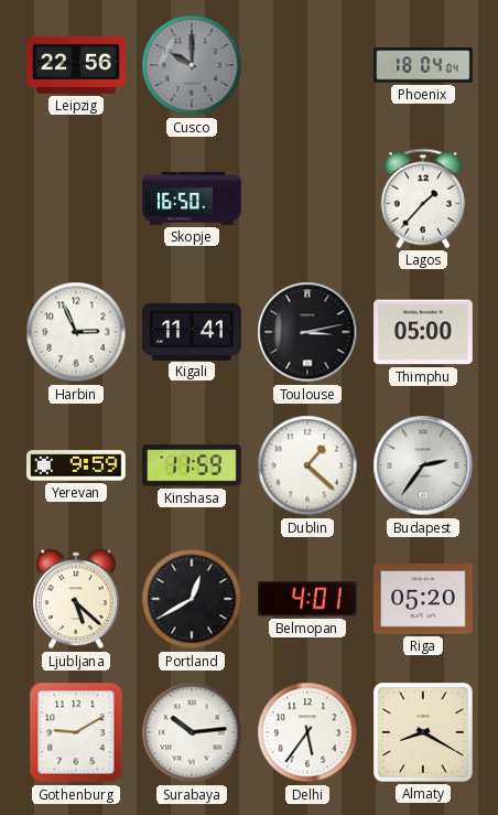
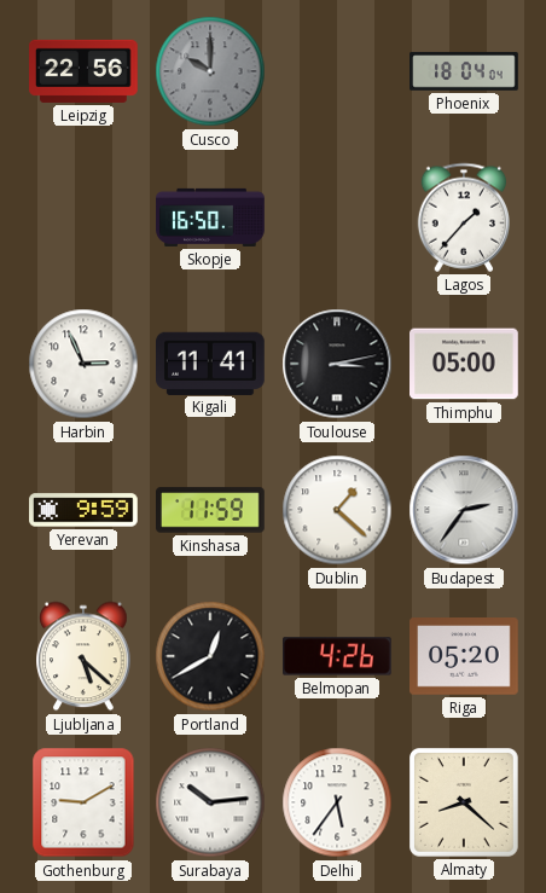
Belmopan: 4:01 -> 4:26
Almaty: 8:20 -> 8:22
